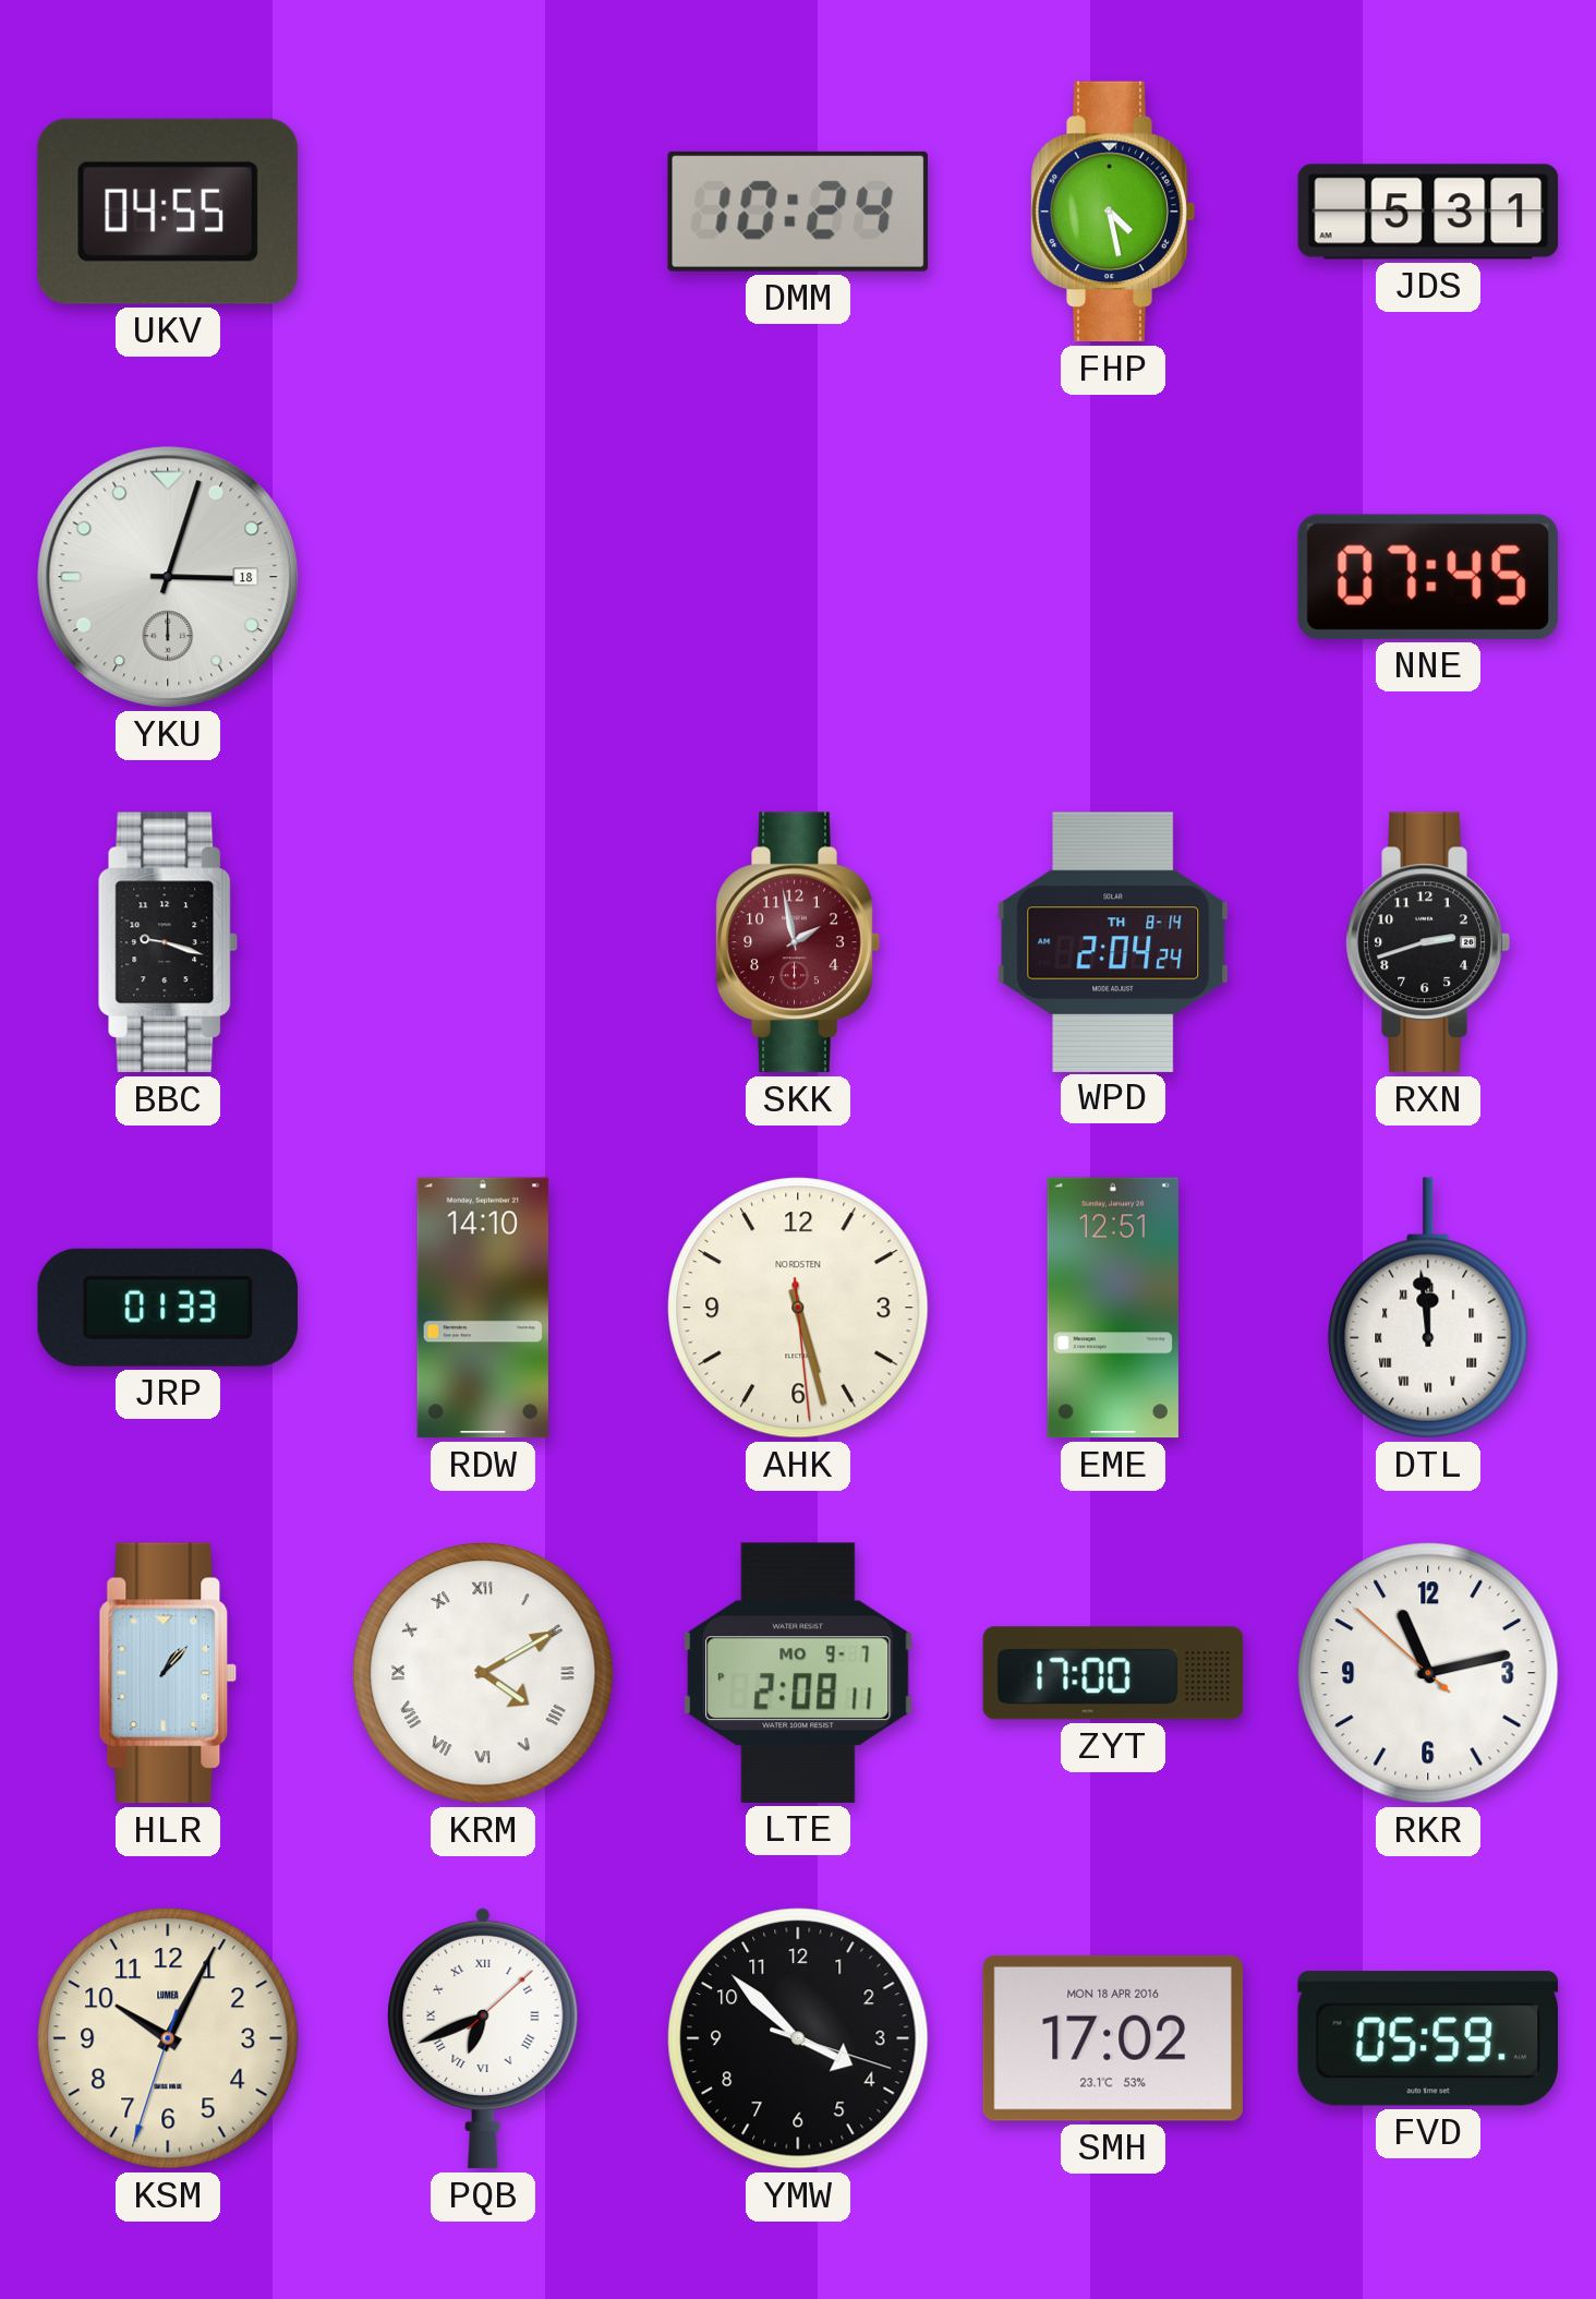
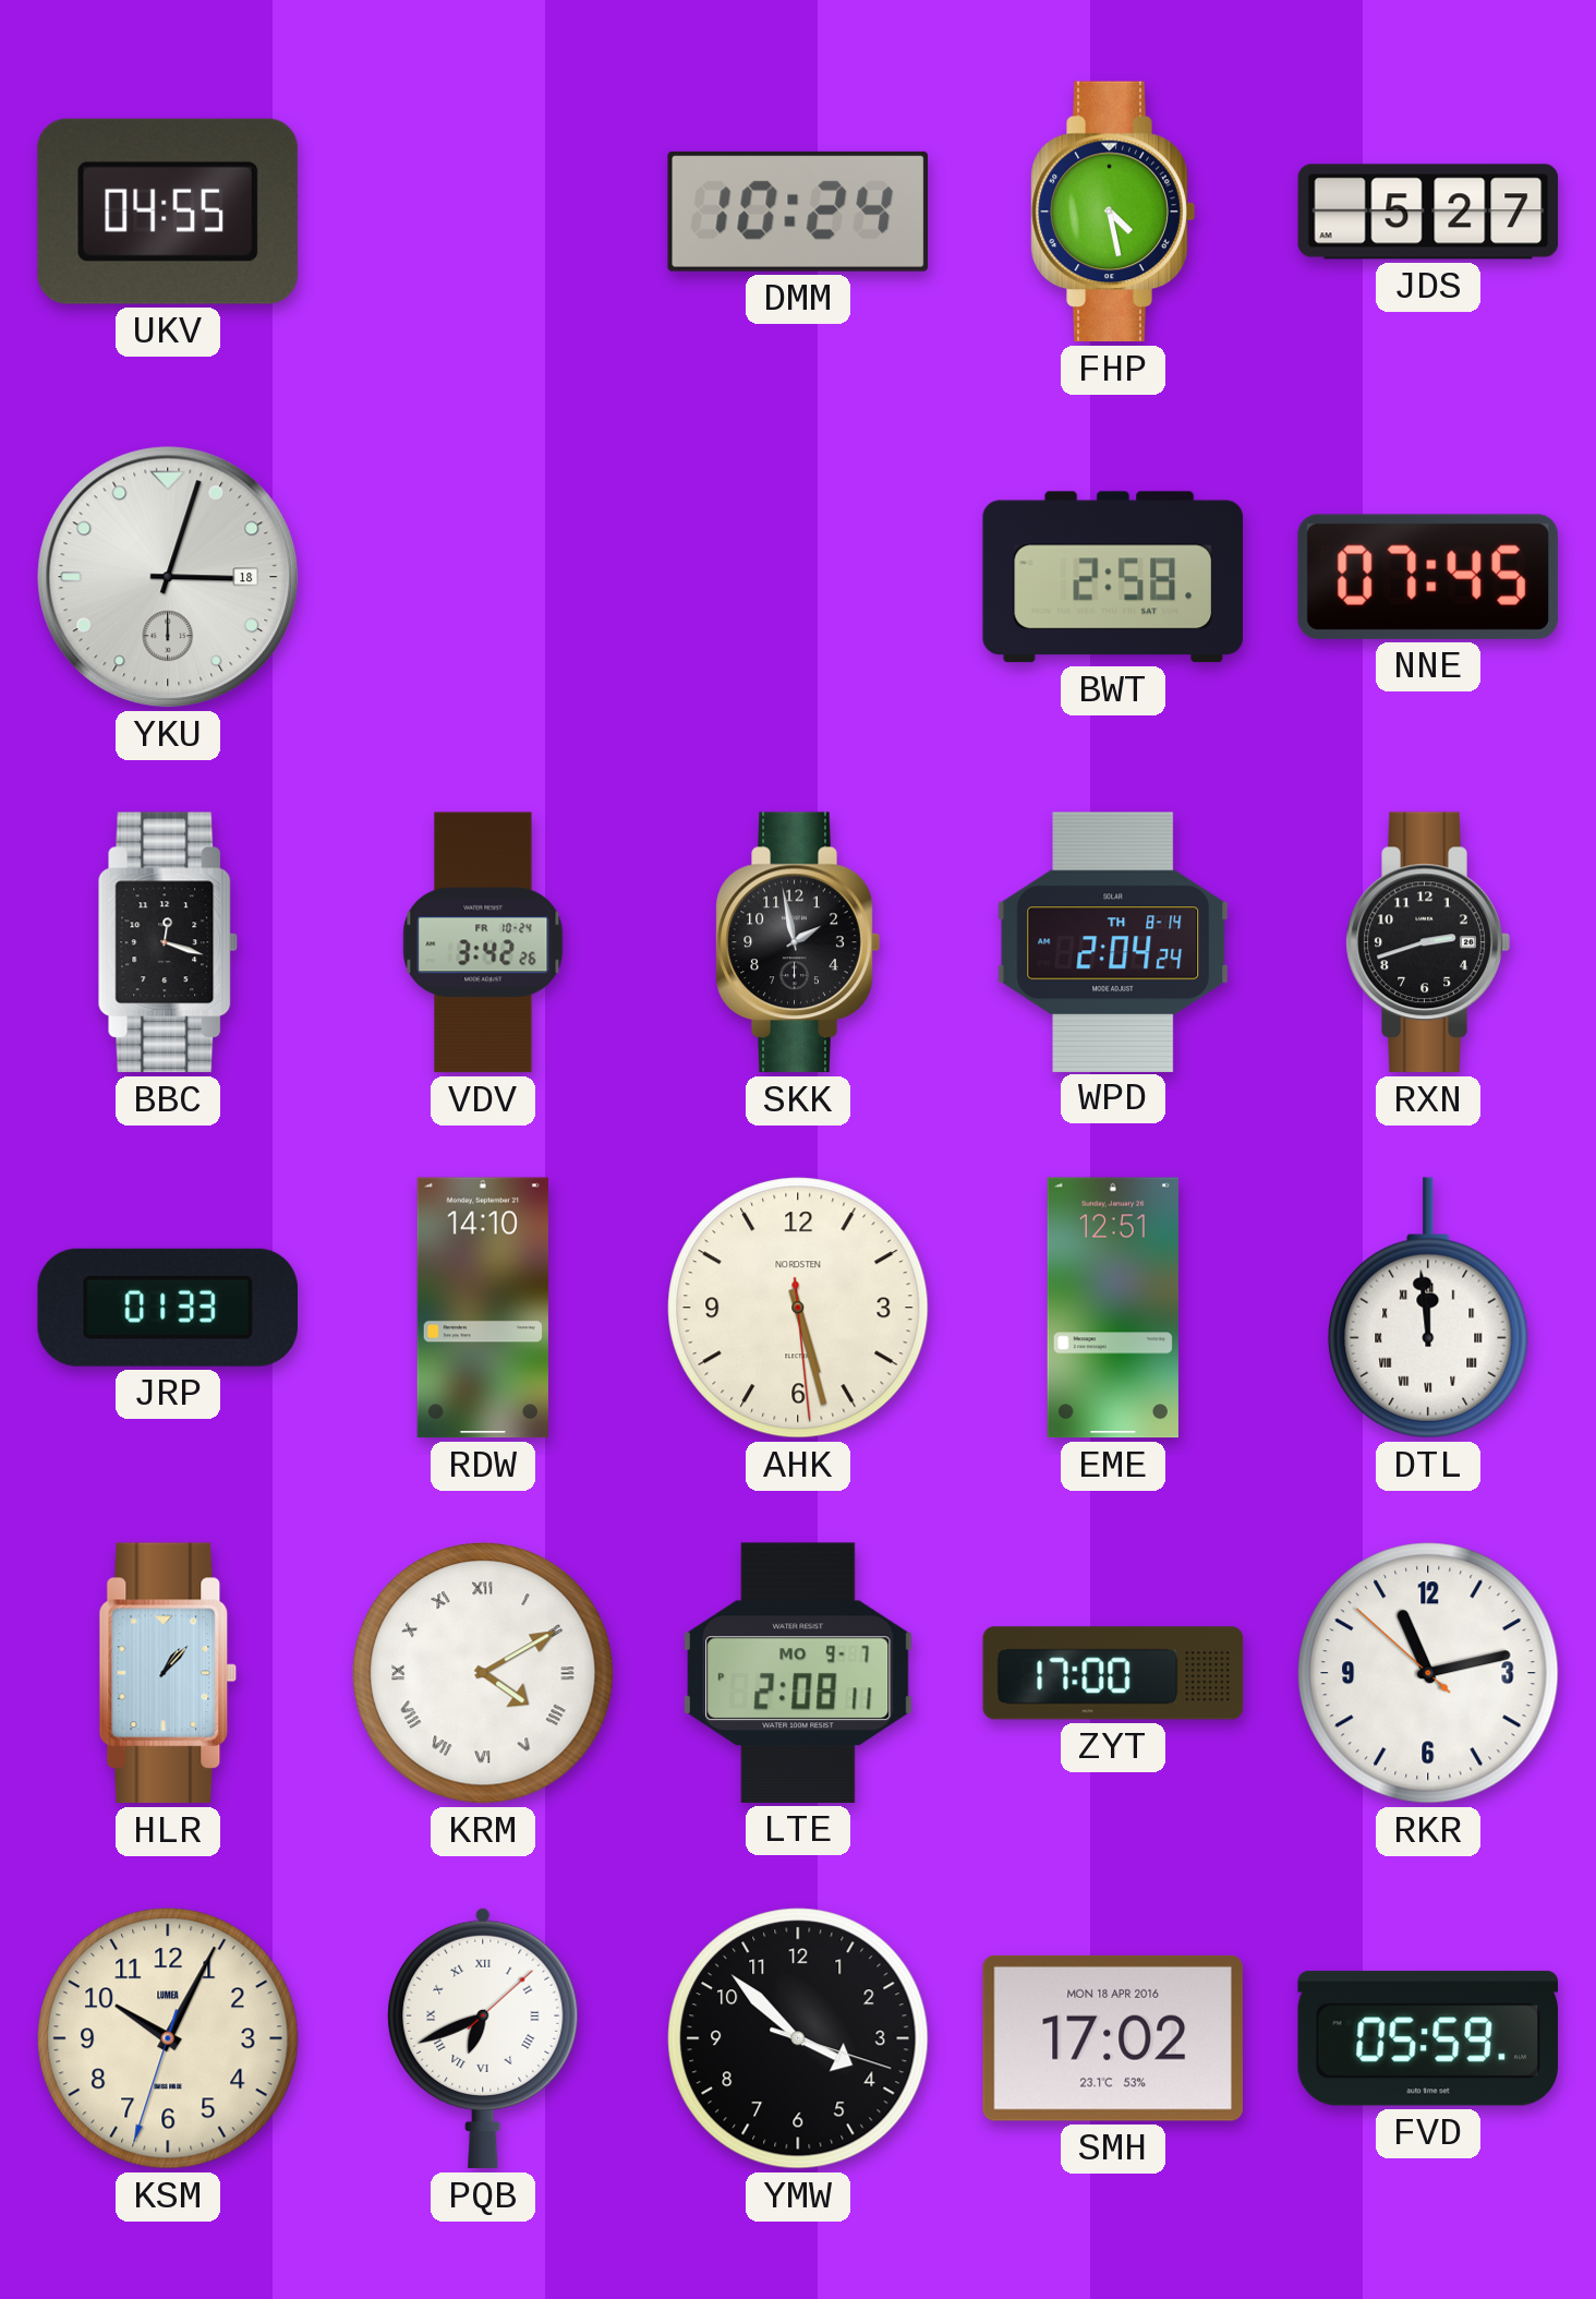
JDS: 5:31 -> 5:27
BWT: none -> 2:58
BBC: 9:18 -> 12:18
VDV: none -> 3:42
SKK dial: burgundy -> black
